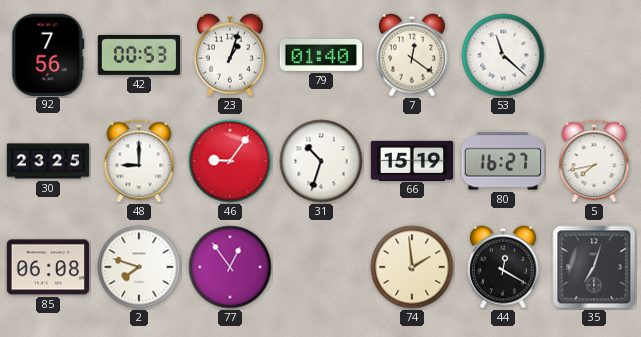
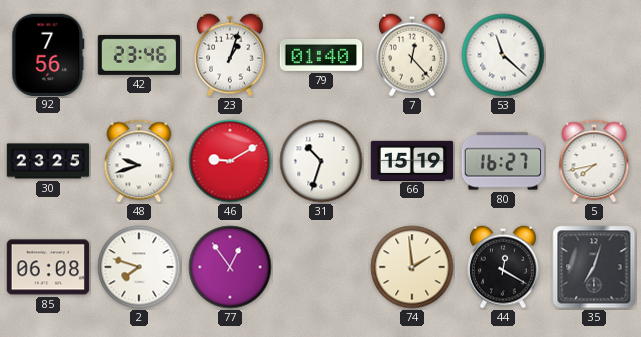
42: 00:53 -> 23:46
7: 12:21 -> 12:23
48: 9:00 -> 9:42
46: 9:06 -> 9:10
